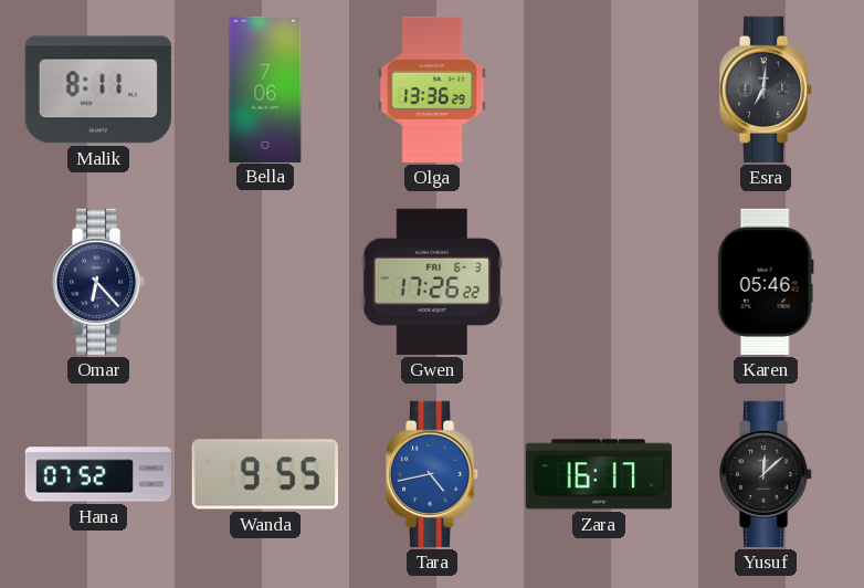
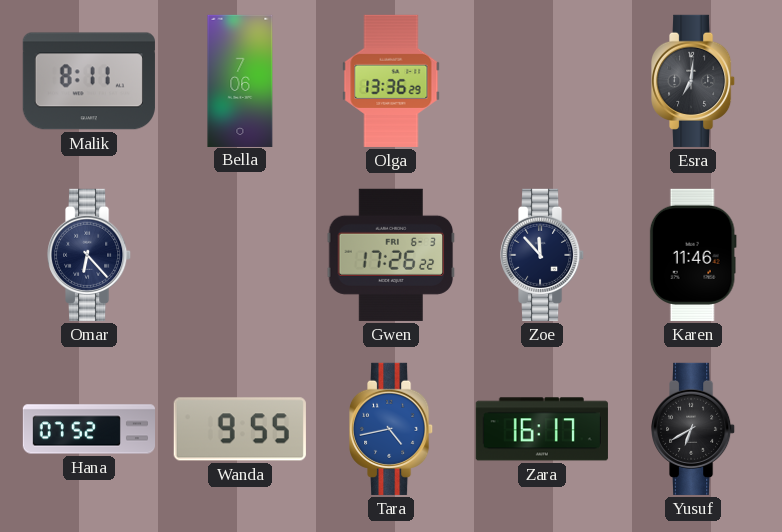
Zoe: none -> 11:53
Karen: 05:46 -> 11:46
Yusuf: 12:08 -> 6:40
